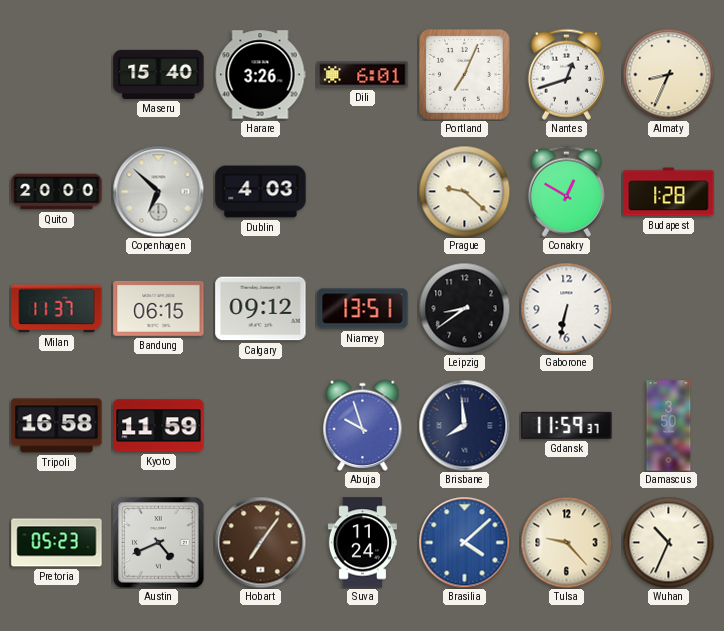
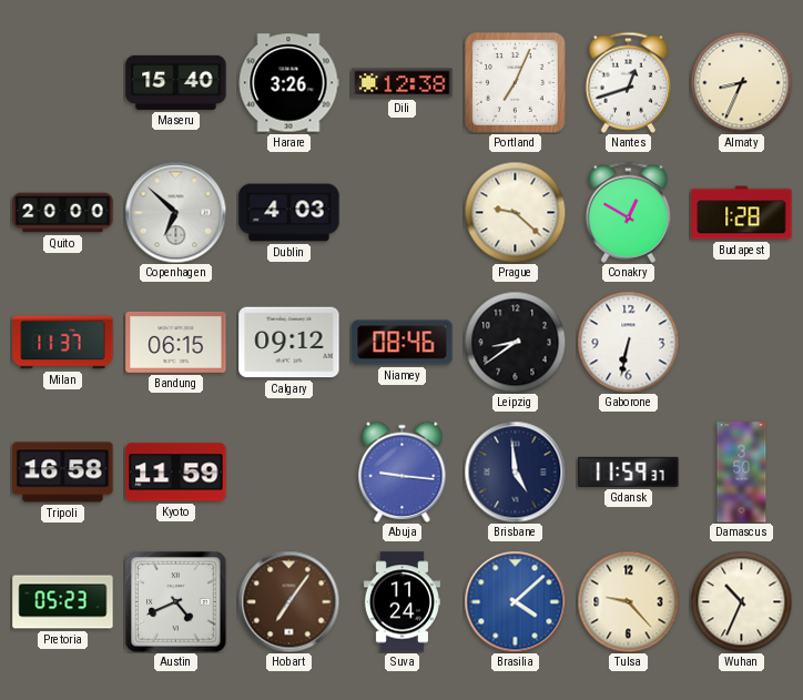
Dili: 6:01 -> 12:38
Niamey: 13:51 -> 08:46
Abuja: 9:57 -> 9:16
Brisbane: 7:59 -> 4:59
